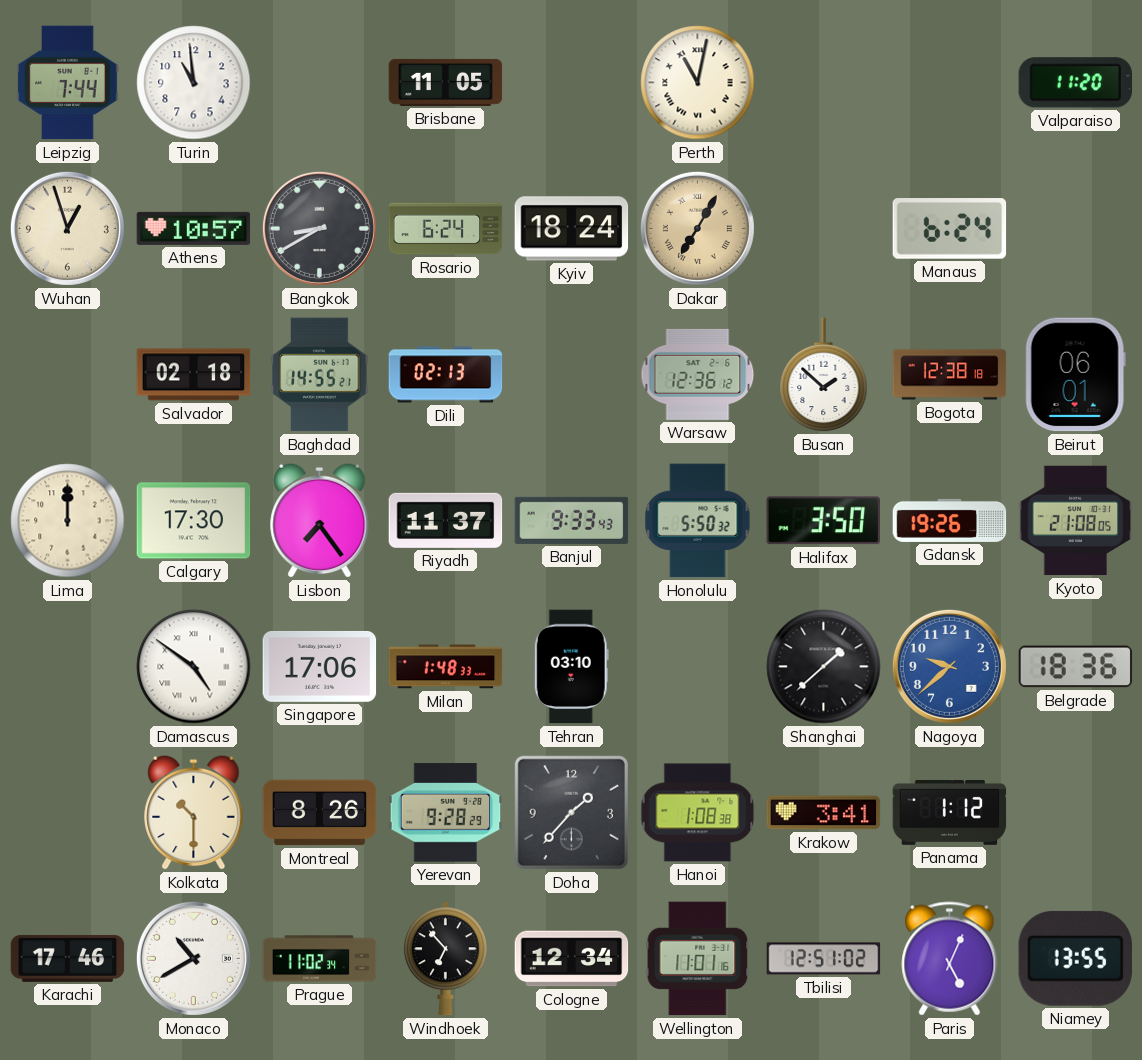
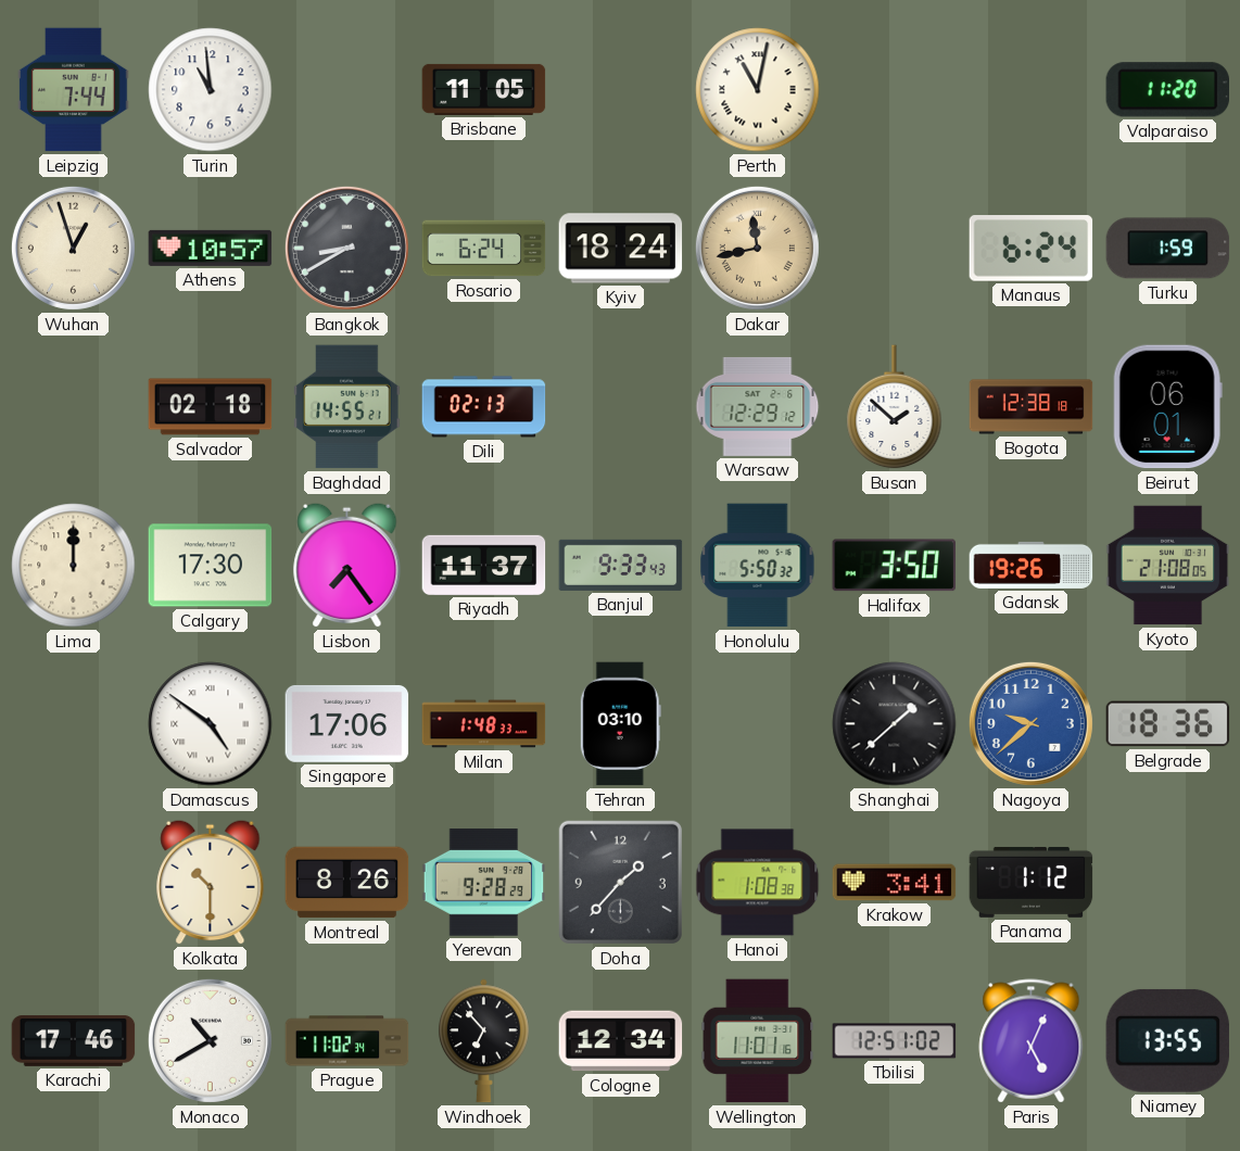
Dakar: 7:05 -> 11:43
Turku: none -> 1:59
Warsaw: 12:36 -> 12:29
